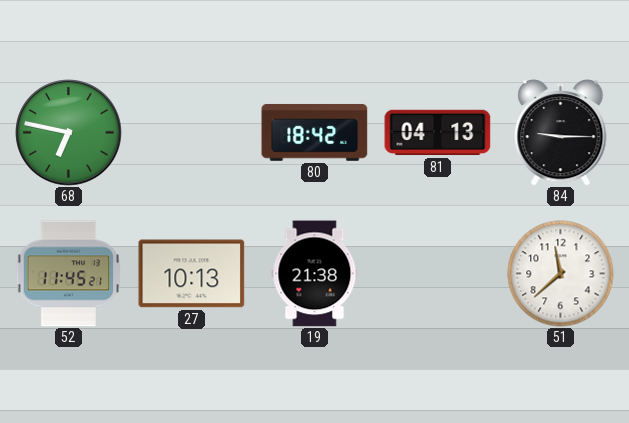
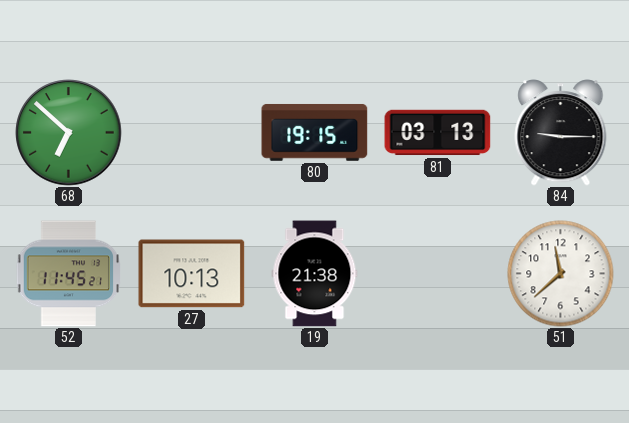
68: 6:47 -> 6:52
80: 18:42 -> 19:15
81: 04:13 -> 03:13
